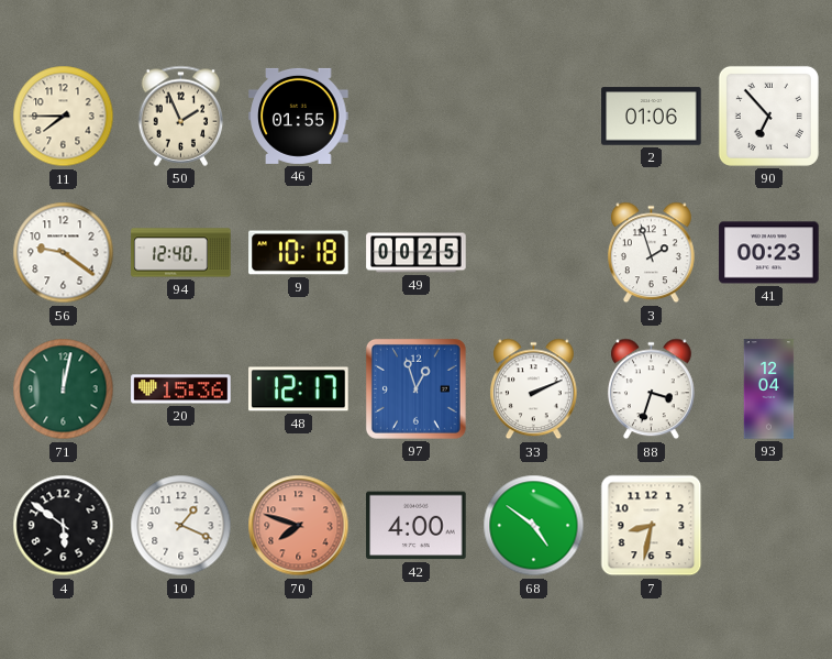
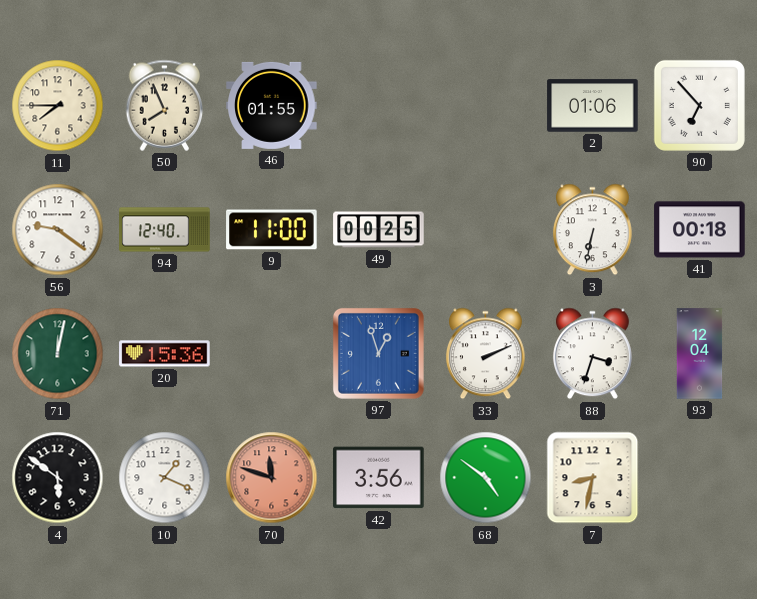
50: 1:56 -> 7:56
9: 10:18 -> 11:00
3: 1:57 -> 6:32
41: 00:23 -> 00:18
48: 12:17 -> none
70: 7:48 -> 11:48
42: 4:00 -> 3:56
